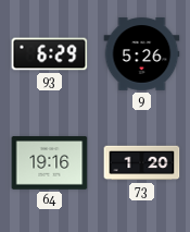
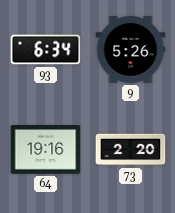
93: 6:29 -> 6:34
73: 1:20 -> 2:20
